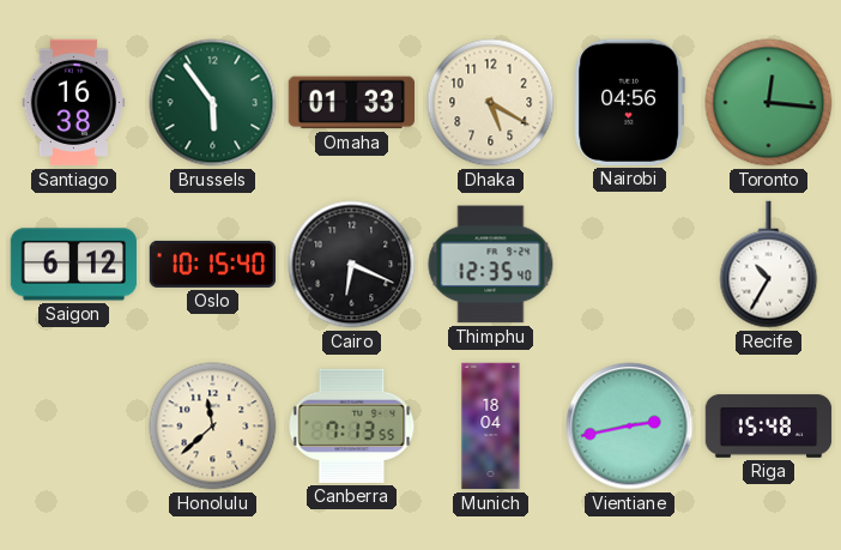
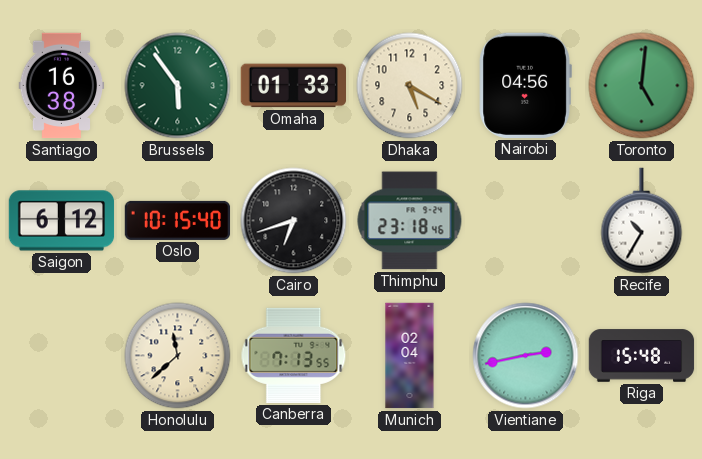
Toronto: 12:16 -> 5:01
Cairo: 6:19 -> 6:42
Thimphu: 12:35 -> 23:18
Munich: 18:04 -> 02:04
